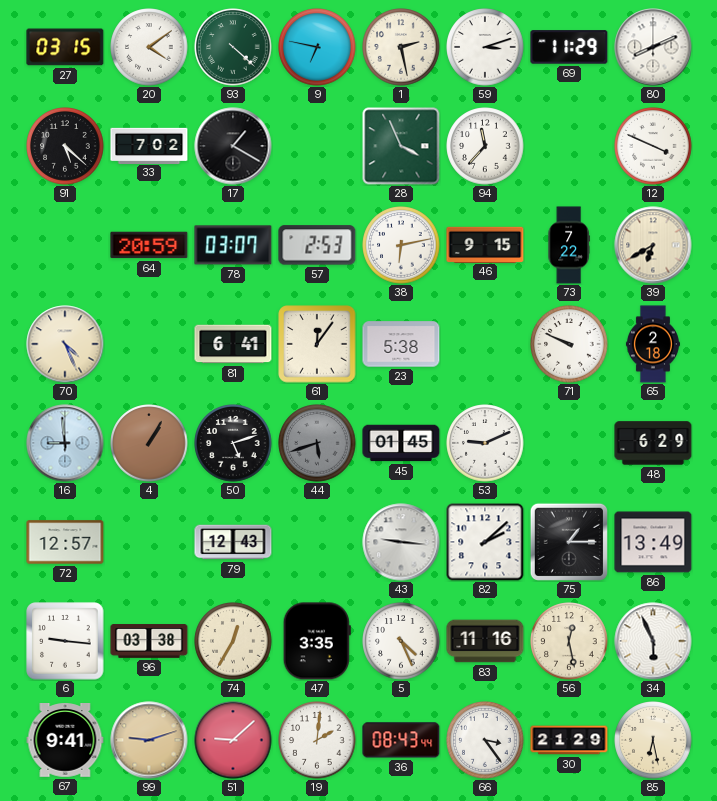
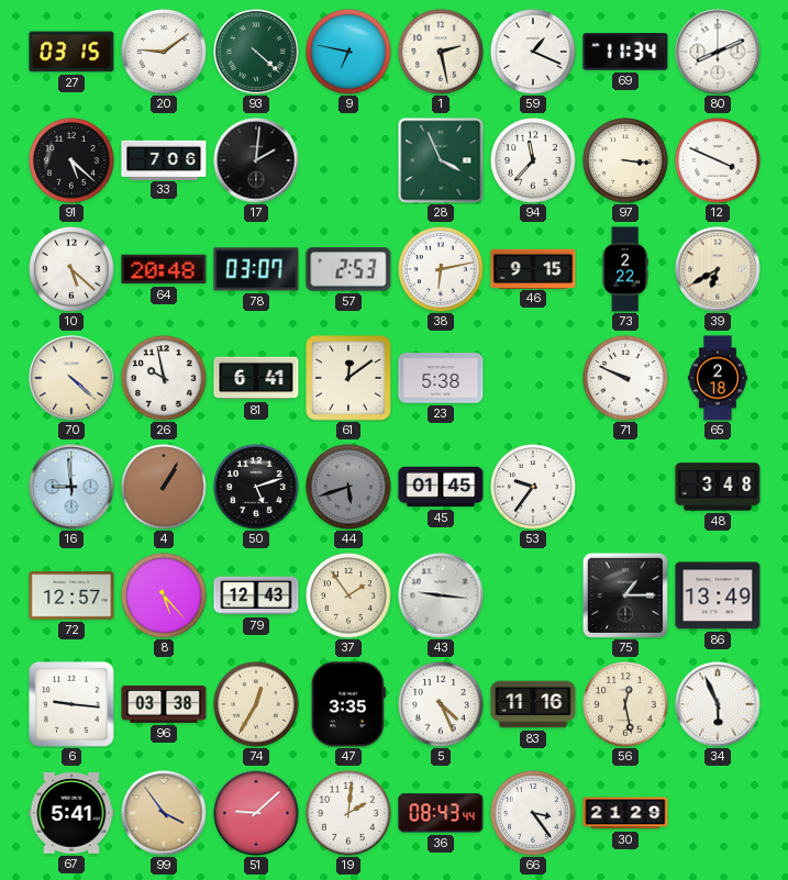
20: 4:09 -> 9:09
59: 3:12 -> 1:19
69: 11:29 -> 11:34
33: 7:02 -> 7:06
17: 1:20 -> 2:01
97: none -> 3:16
10: none -> 5:22
64: 20:59 -> 20:48
73: 7:22 -> 2:22
70: 4:26 -> 4:22
26: none -> 9:58
61: 12:06 -> 12:09
53: 9:11 -> 9:36
48: 6:29 -> 3:48
8: none -> 5:23
37: none -> 1:54
82: 2:08 -> none
67: 9:41 -> 5:41
99: 9:12 -> 3:54
85: 6:28 -> none
